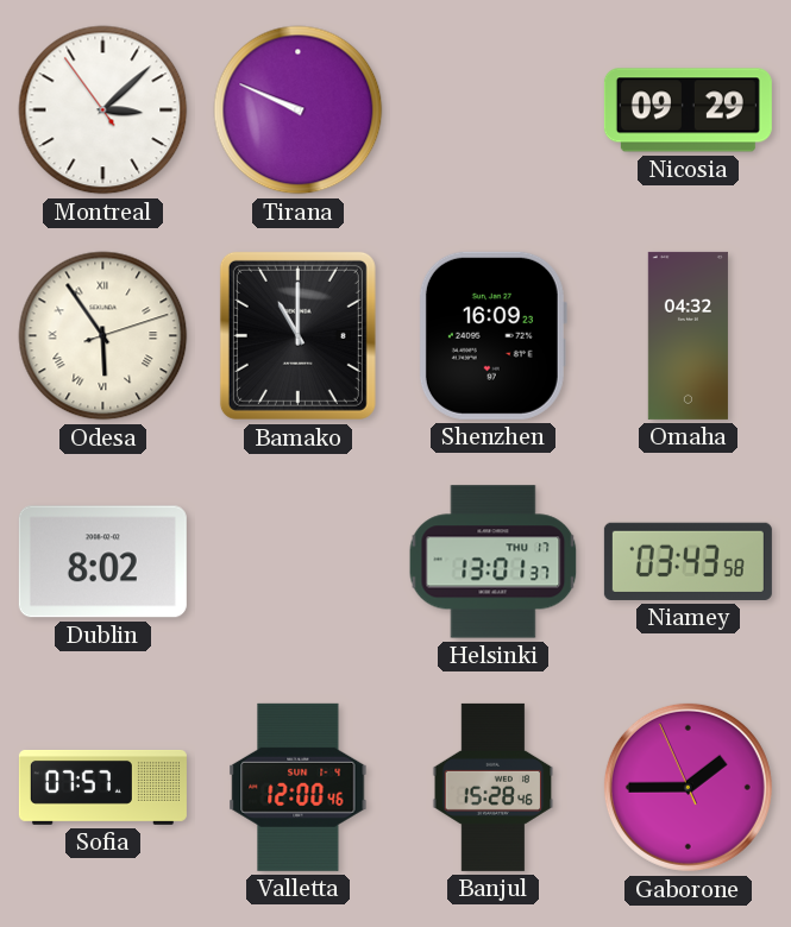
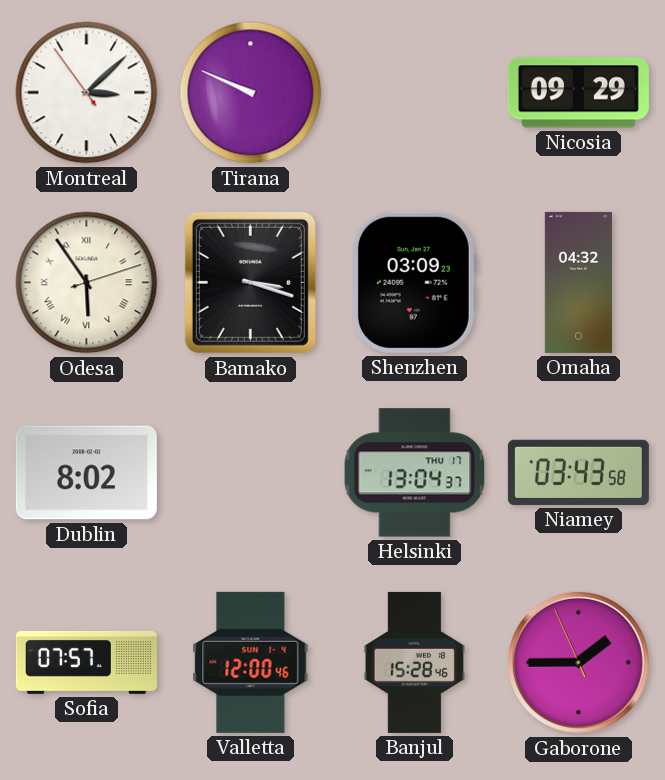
Bamako: 11:00 -> 3:18
Shenzhen: 16:09 -> 03:09
Helsinki: 13:01 -> 13:04
